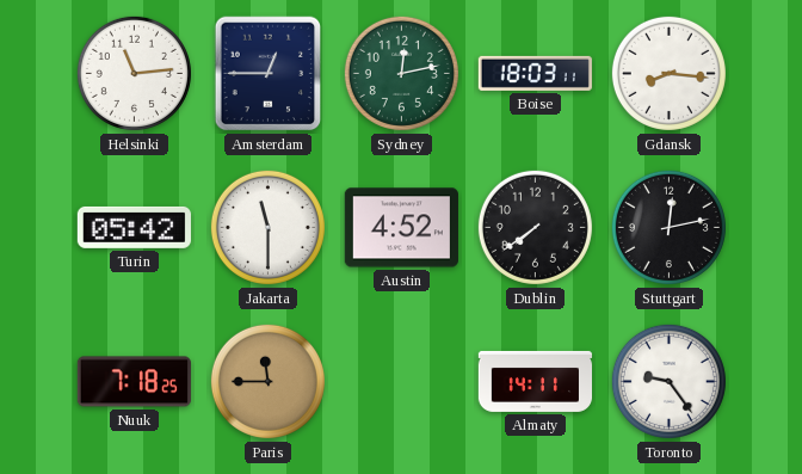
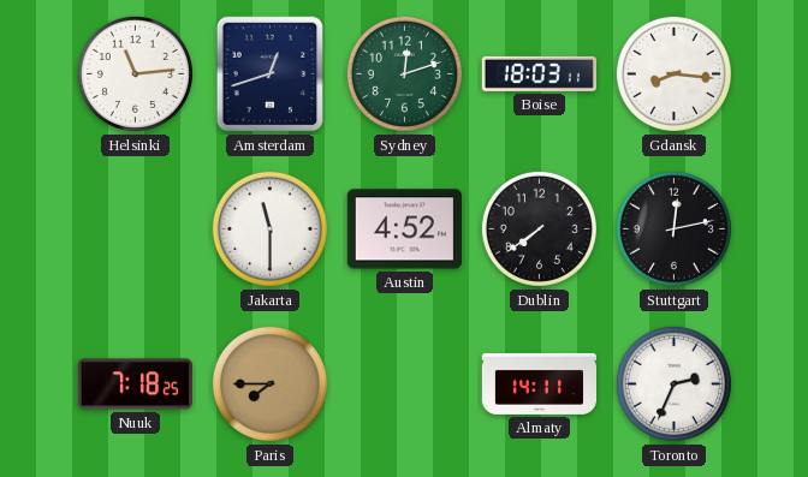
Amsterdam: 12:45 -> 12:42
Sydney: 12:13 -> 12:12
Turin: 05:42 -> none
Paris: 11:45 -> 7:45
Toronto: 9:24 -> 2:34
